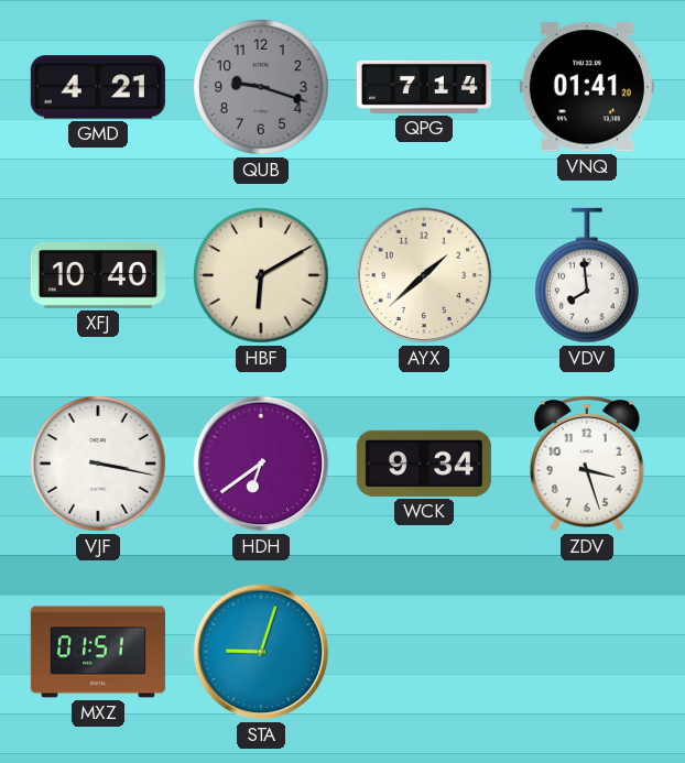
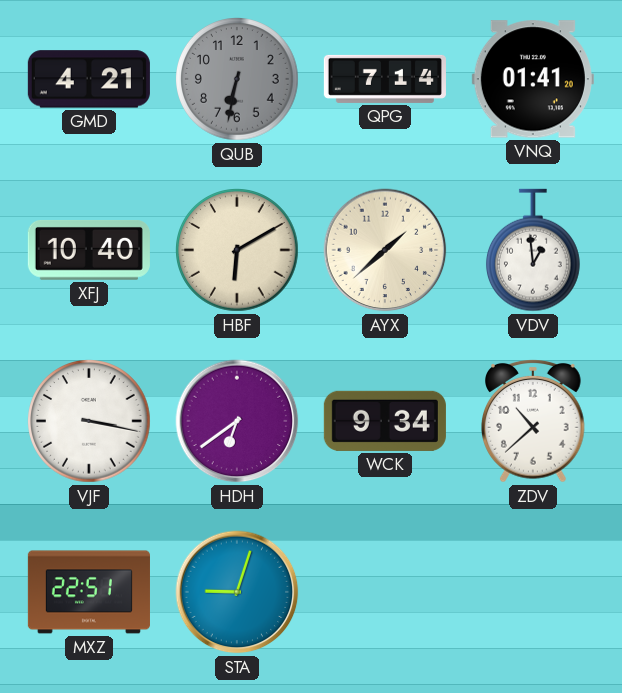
QUB: 9:18 -> 6:32
VDV: 7:59 -> 12:59
ZDV: 3:27 -> 10:38
MXZ: 01:51 -> 22:51
